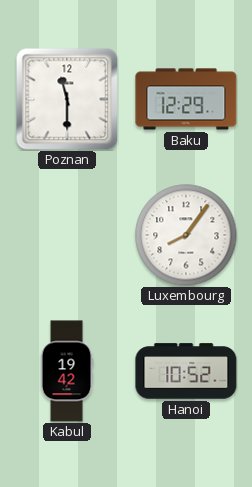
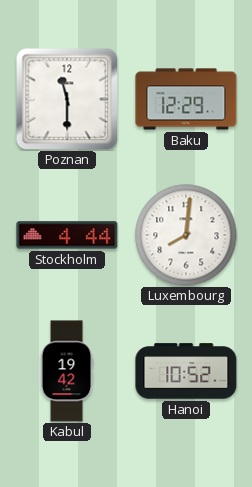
Stockholm: none -> 4:44
Luxembourg: 8:06 -> 8:01
